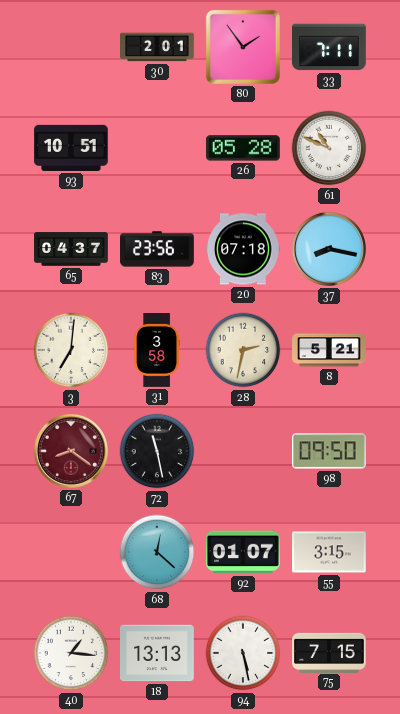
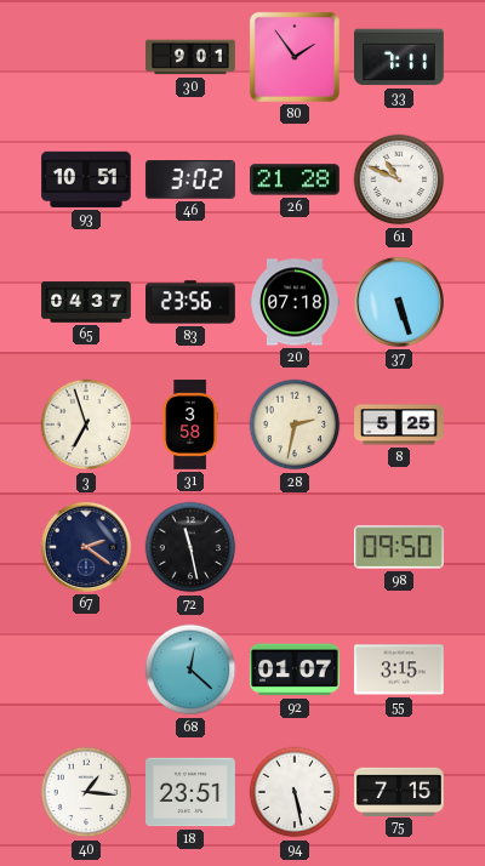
30: 2:01 -> 9:01
46: none -> 3:02
26: 05:28 -> 21:28
37: 8:17 -> 5:27
3: 7:01 -> 6:57
8: 5:21 -> 5:25
67: 8:21 -> 2:21
67 dial: burgundy -> navy
18: 13:13 -> 23:51
